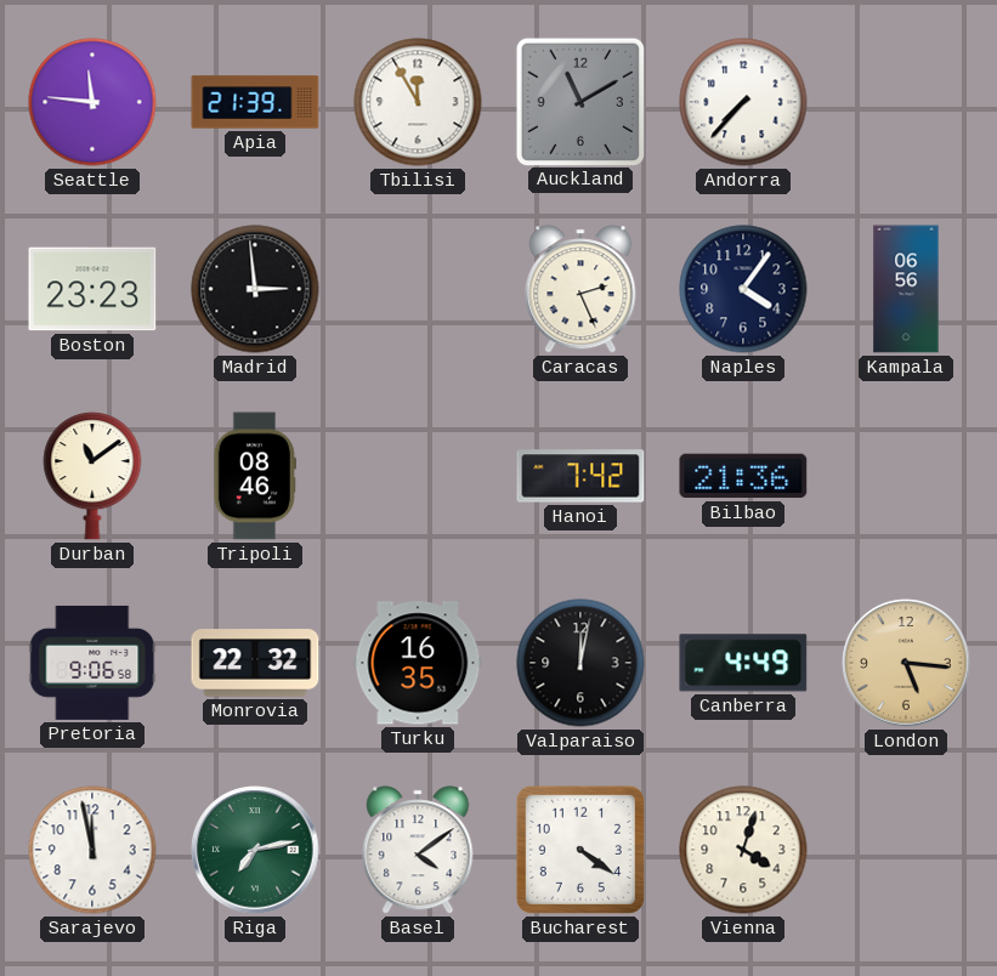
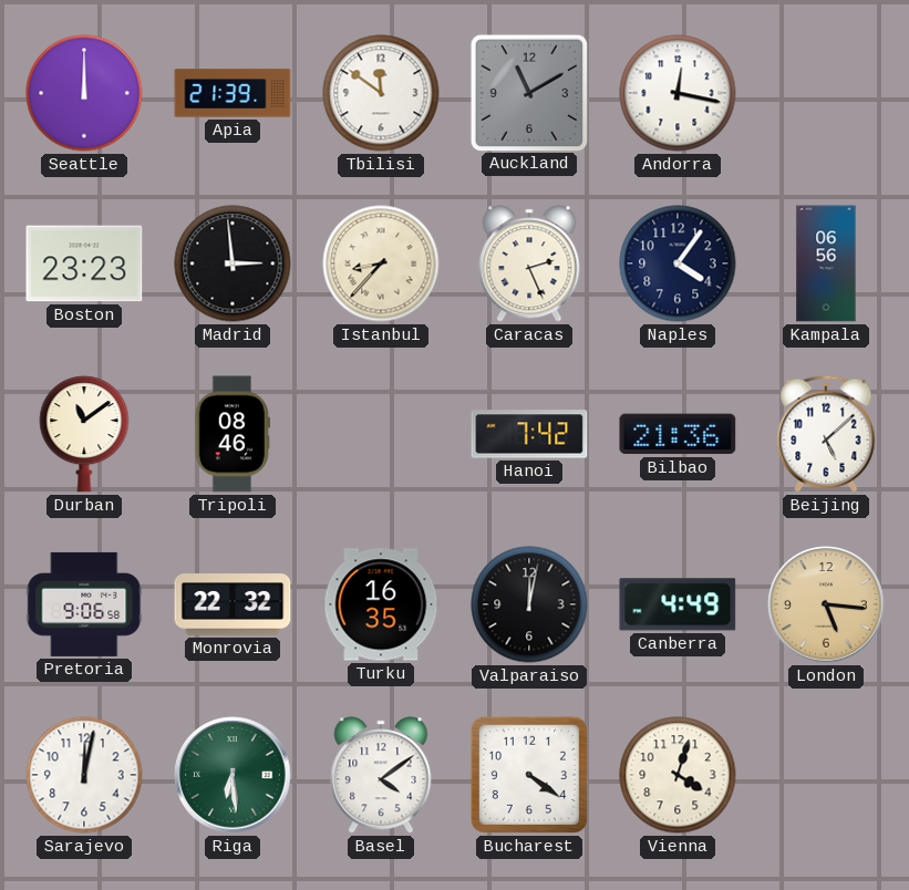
Seattle: 11:46 -> 12:00
Tbilisi: 11:55 -> 11:51
Andorra: 7:37 -> 12:17
Istanbul: none -> 8:37
Beijing: none -> 5:08
Sarajevo: 11:58 -> 12:02
Riga: 7:13 -> 6:29
